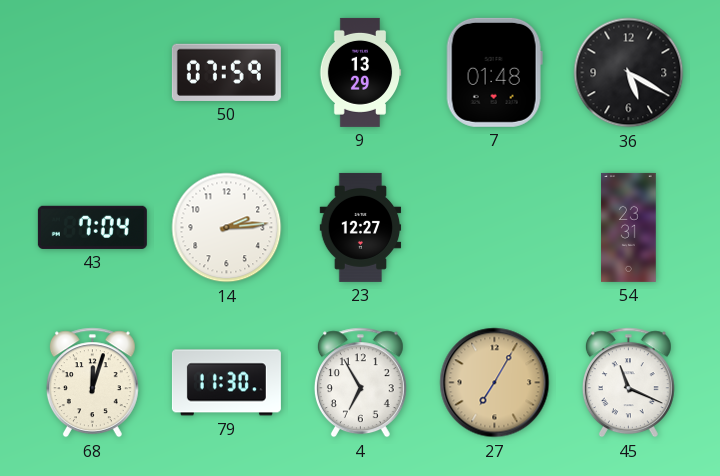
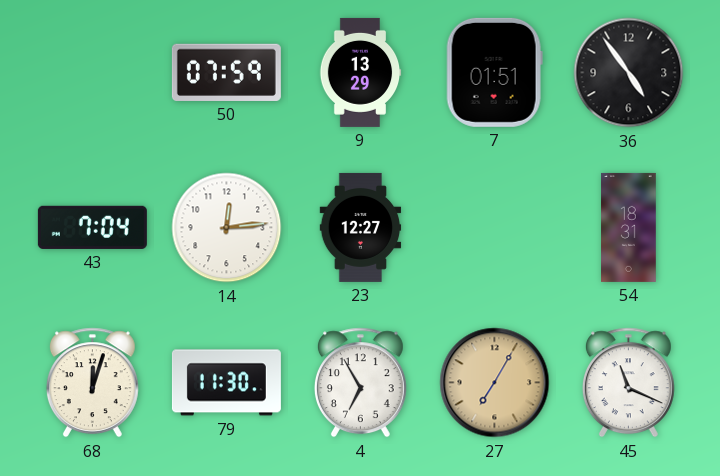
7: 01:48 -> 01:51
36: 5:20 -> 4:54
14: 2:14 -> 12:14
54: 23:31 -> 18:31
